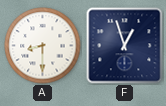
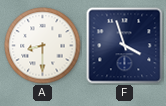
F: 12:57 -> 3:57
